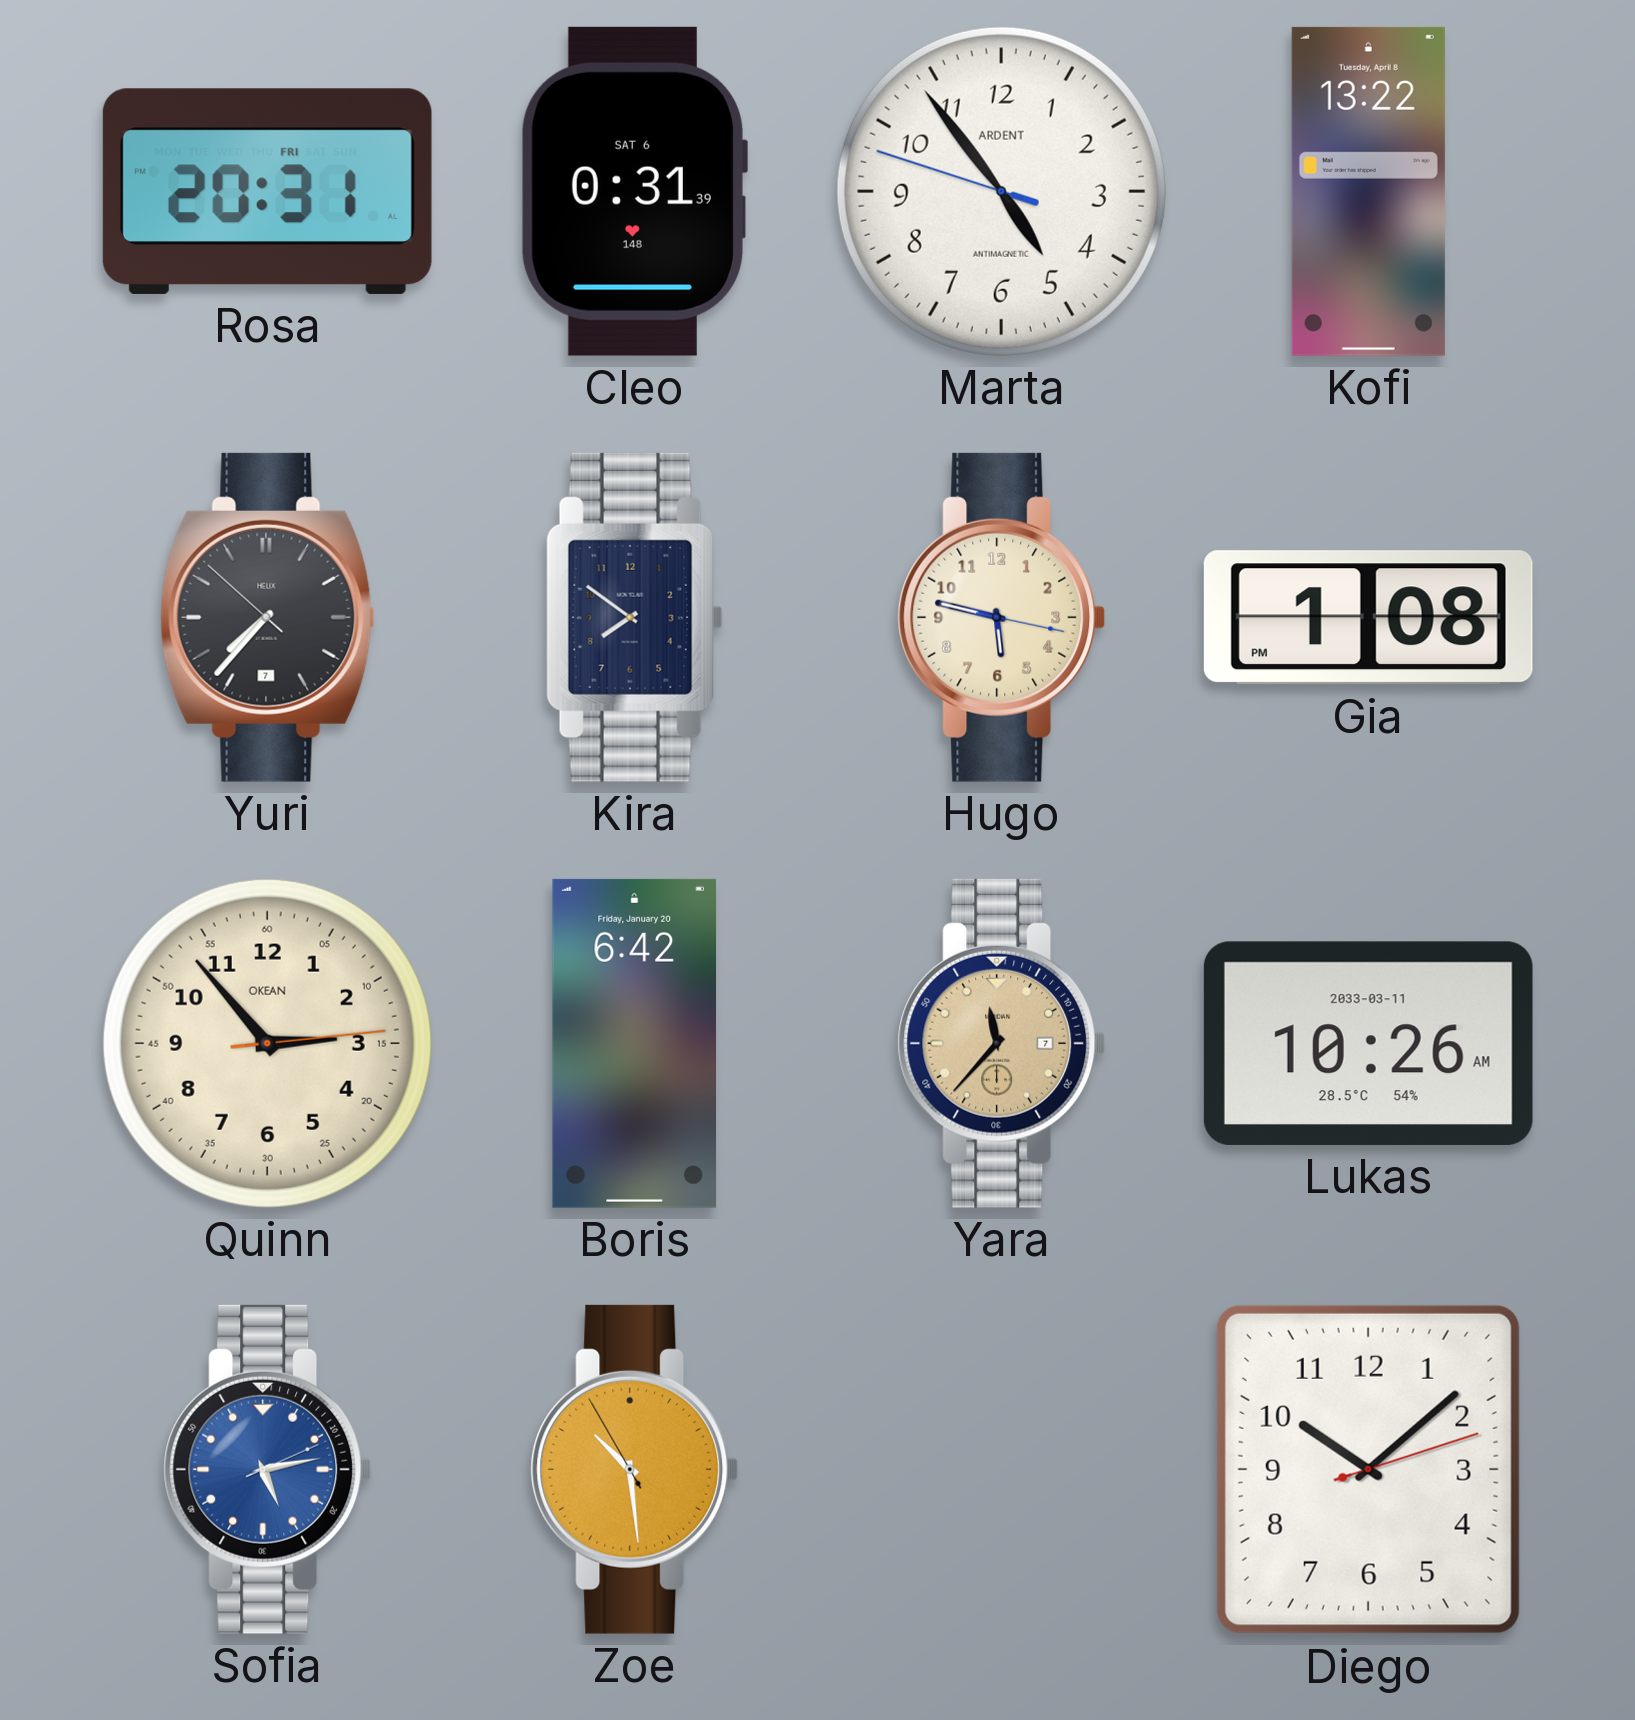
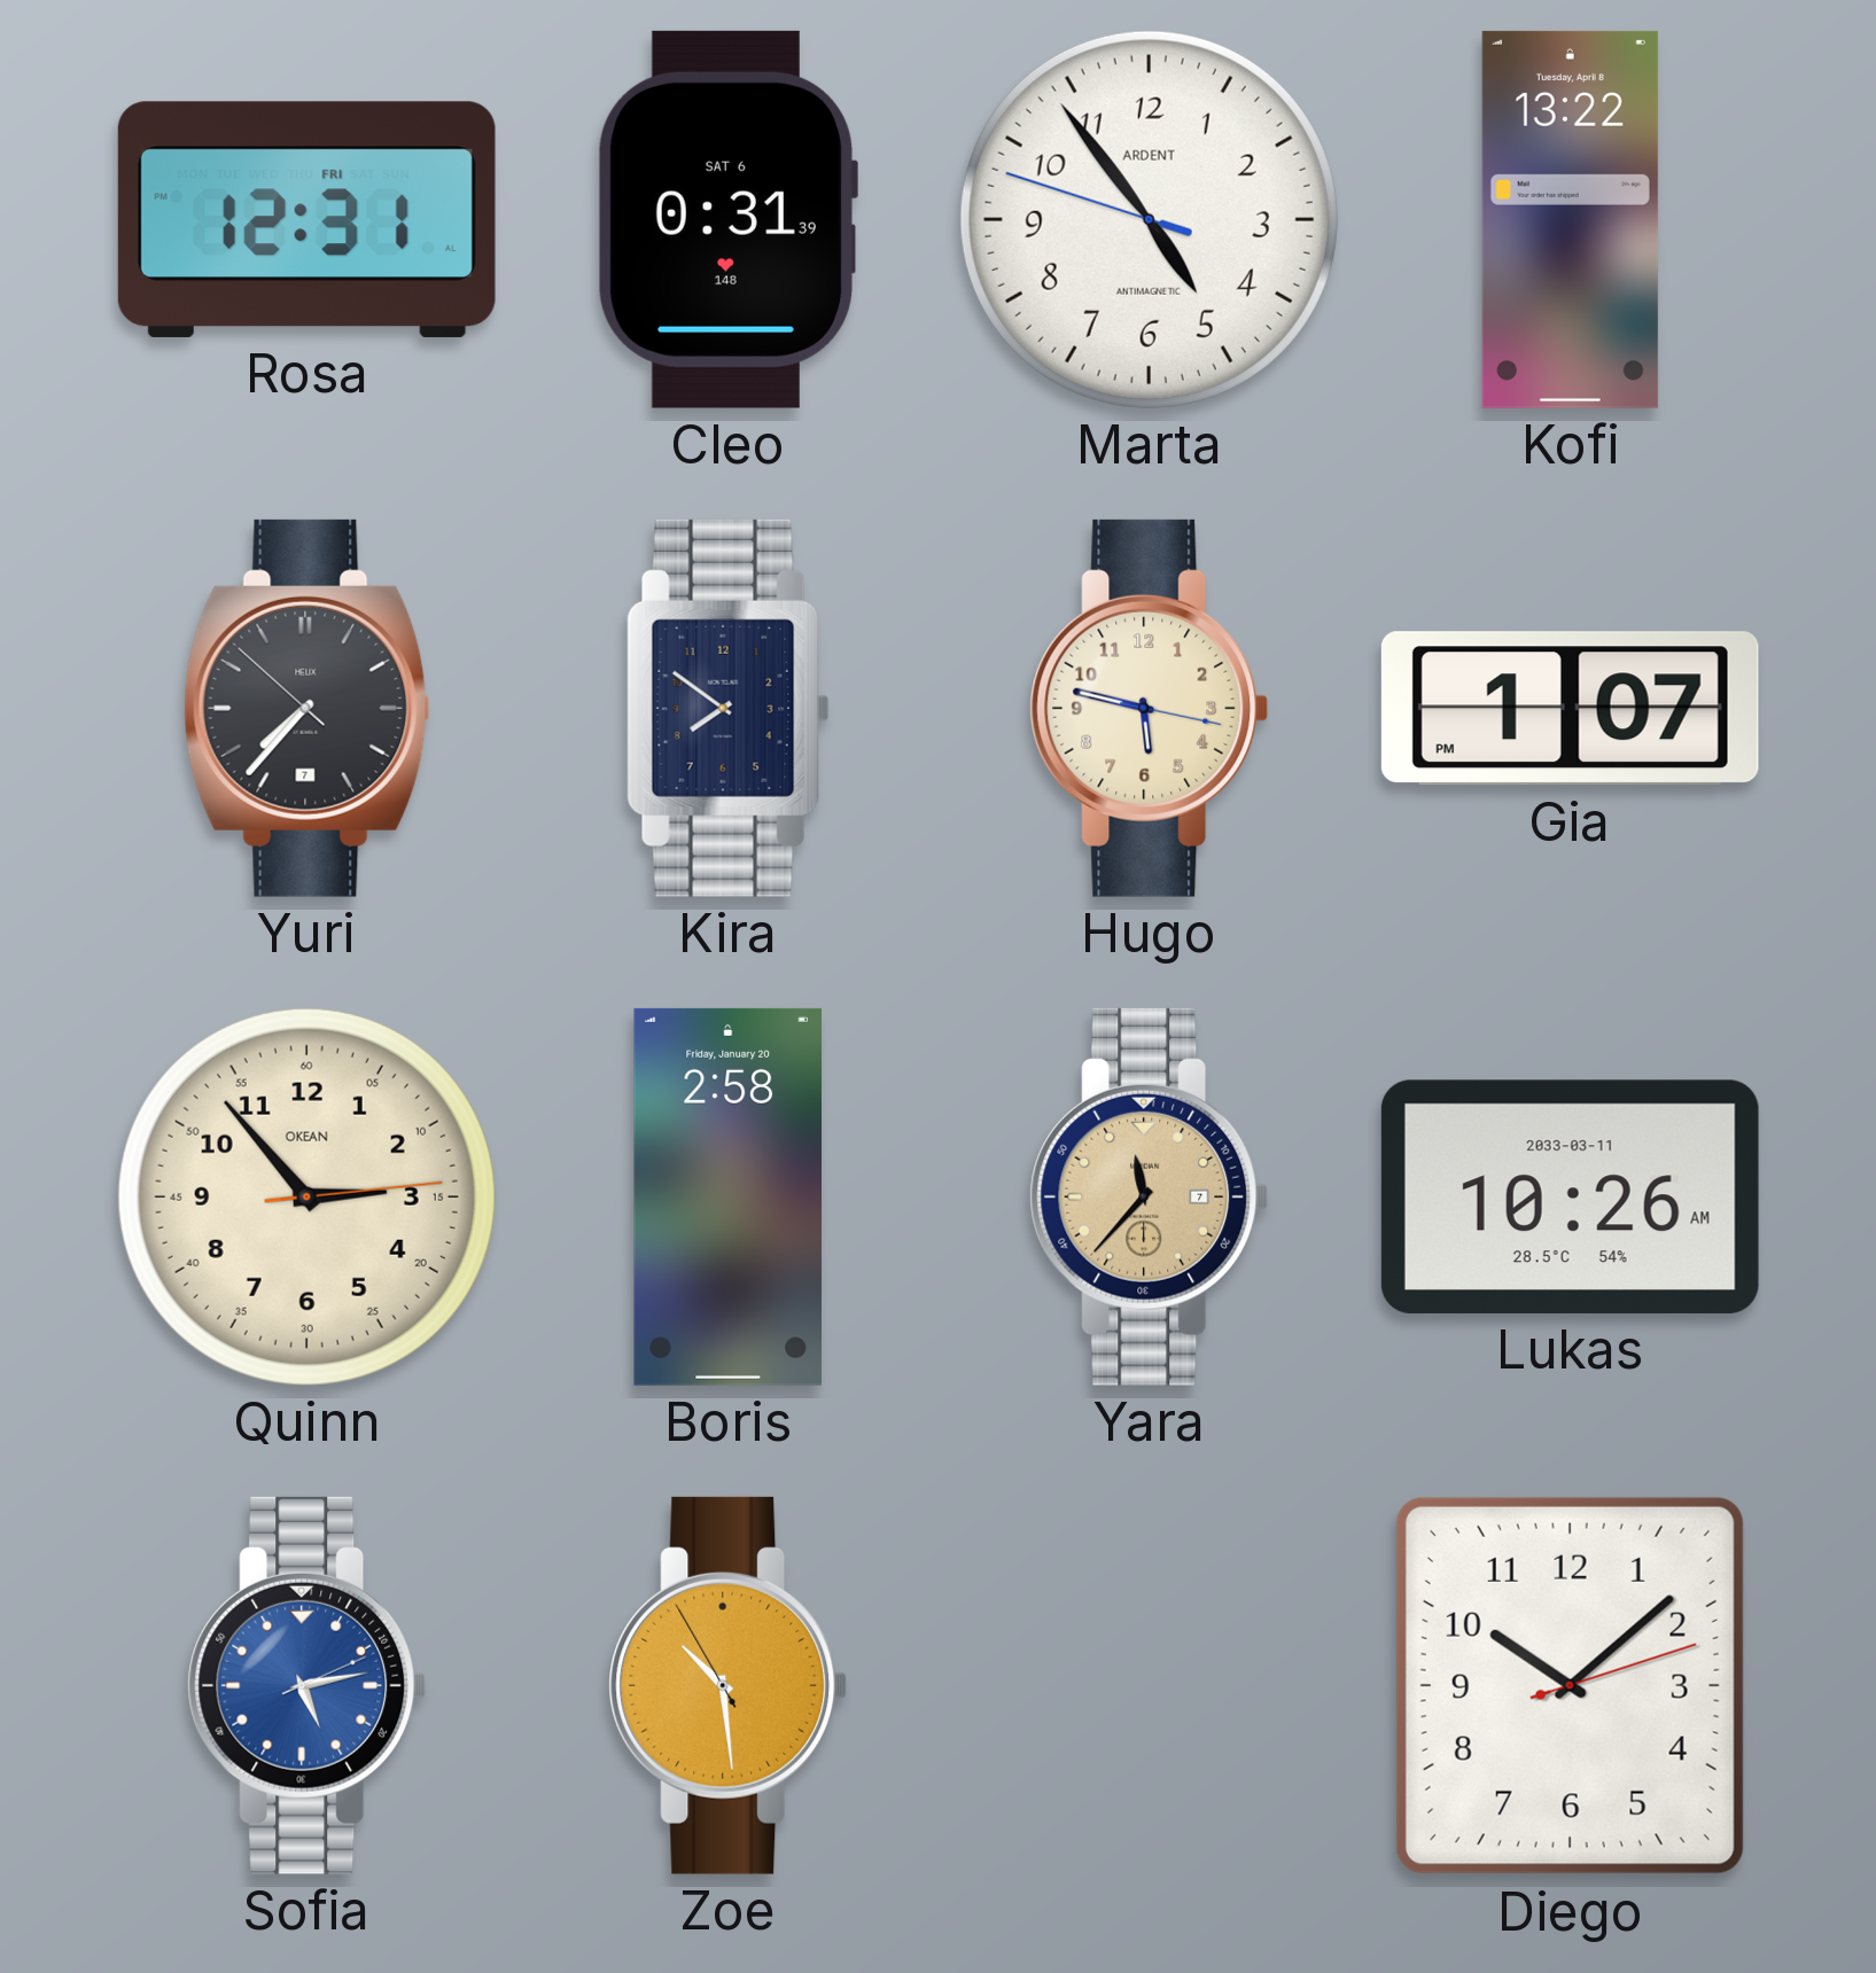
Rosa: 20:31 -> 12:31
Gia: 1:08 -> 1:07
Boris: 6:42 -> 2:58
